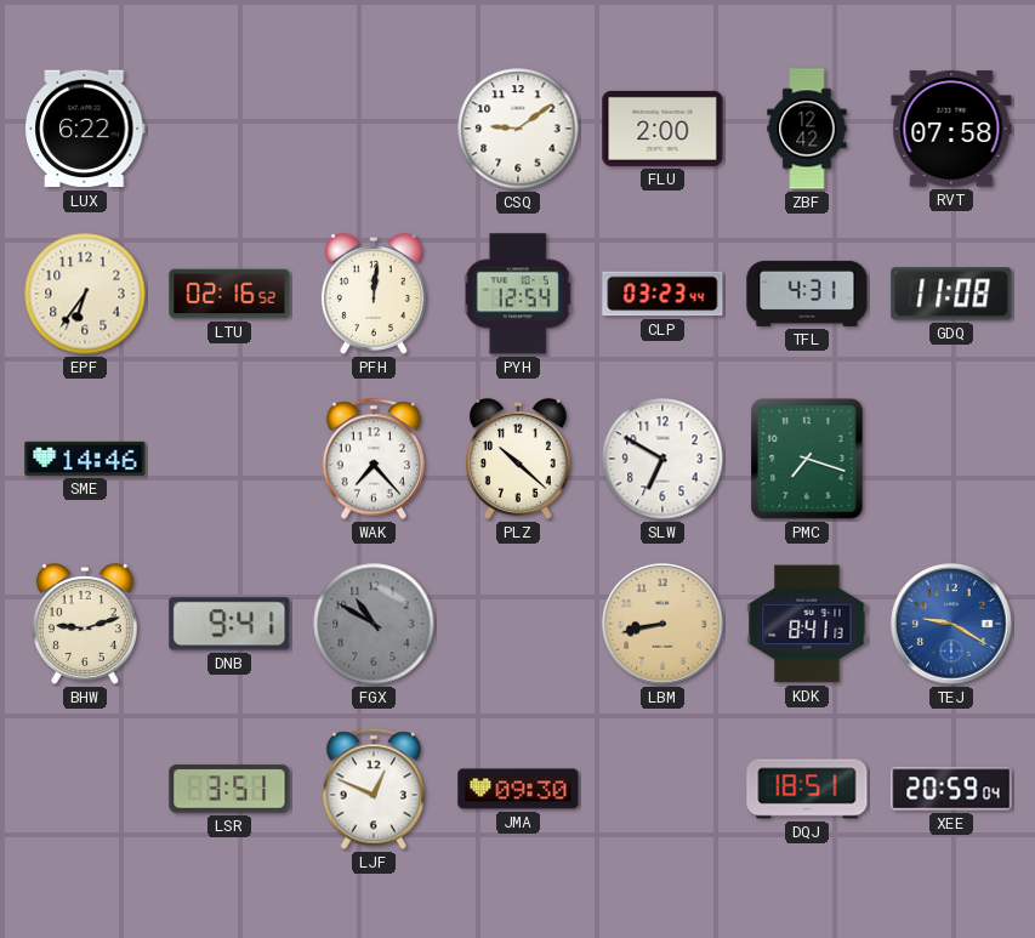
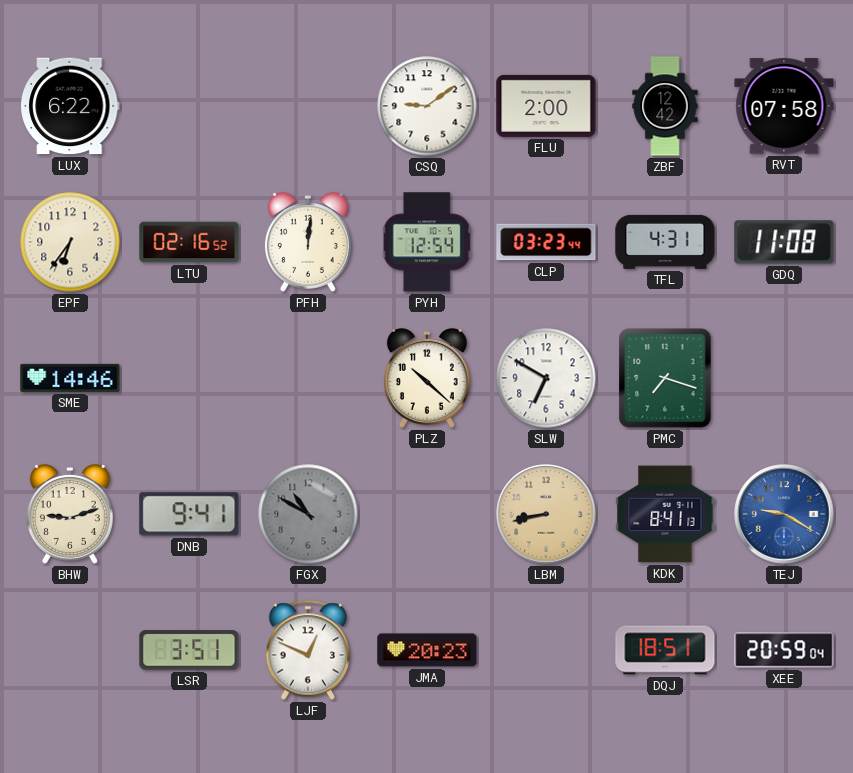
WAK: 7:23 -> none
JMA: 09:30 -> 20:23
